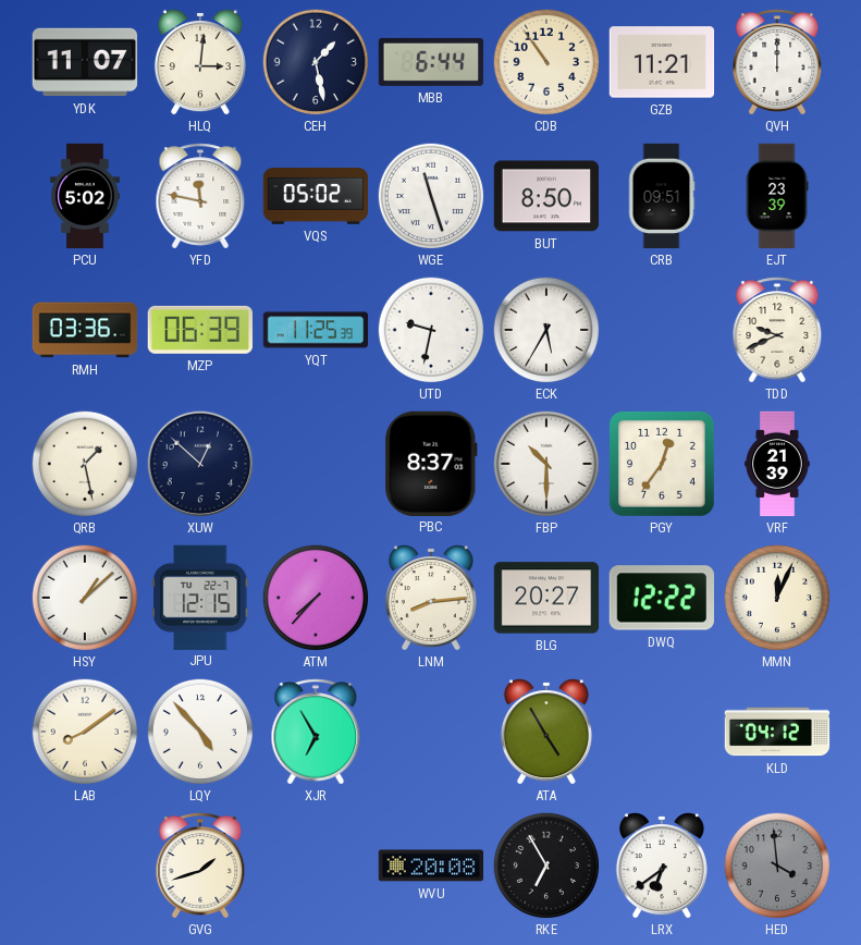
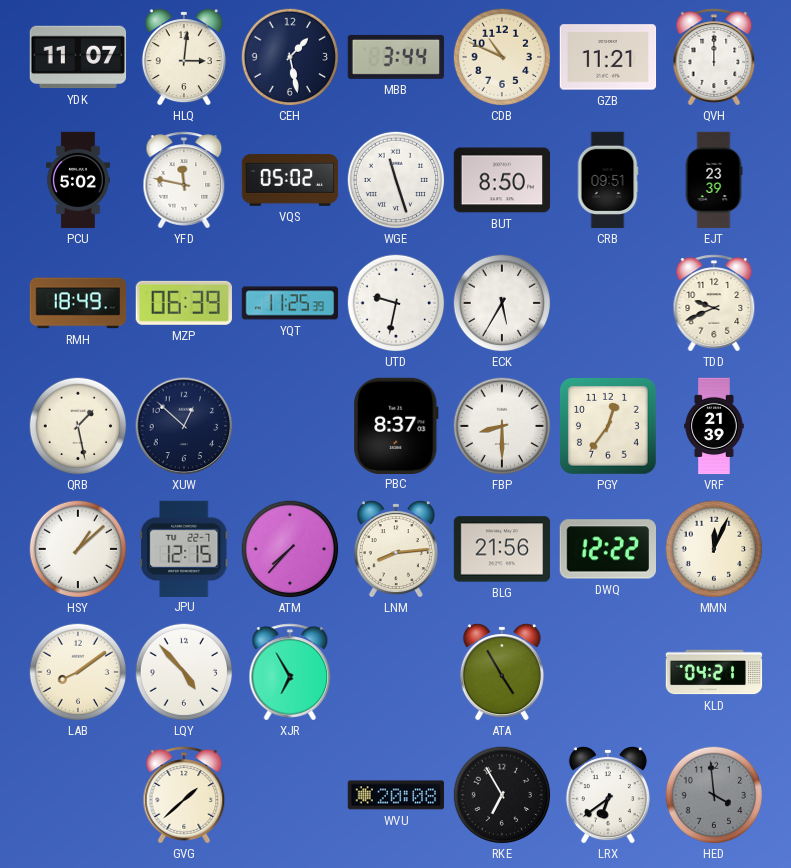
MBB: 6:44 -> 3:44
CDB: 10:54 -> 10:49
RMH: 03:36 -> 18:49
FBP: 10:30 -> 8:30
BLG: 20:27 -> 21:56
KLD: 04:12 -> 04:21
GVG: 1:42 -> 1:38
